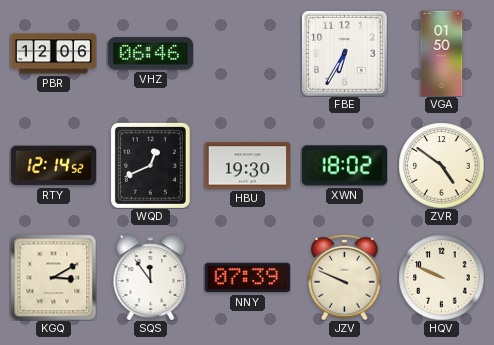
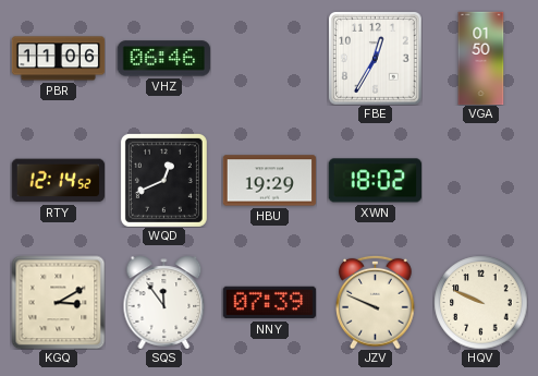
PBR: 12:06 -> 11:06
FBE: 6:35 -> 12:35
HBU: 19:30 -> 19:29
ZVR: 4:51 -> none
